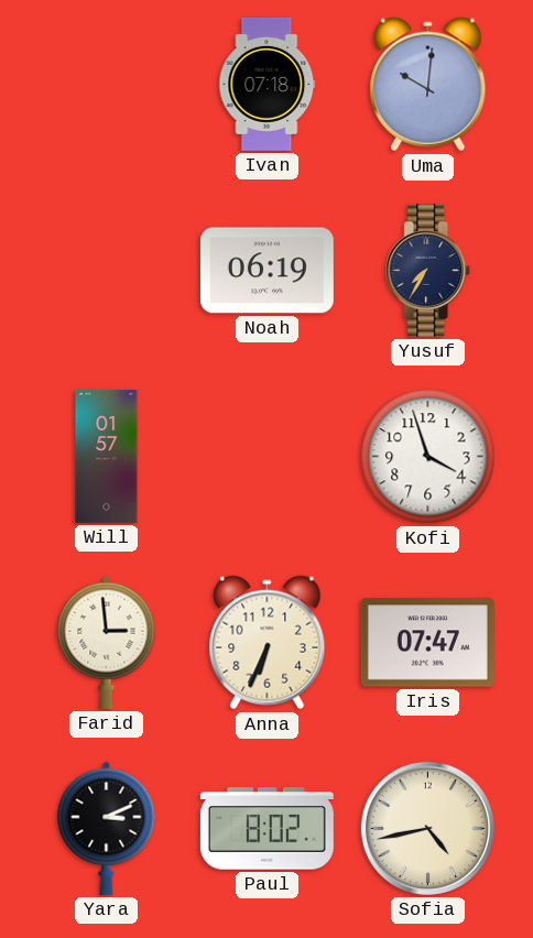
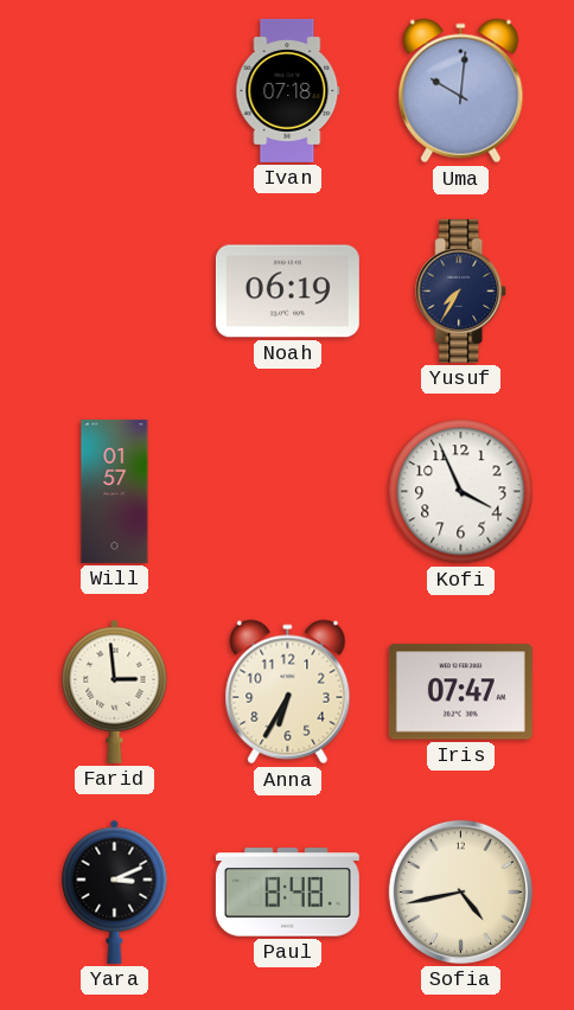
Kofi: 3:57 -> 3:56
Anna: 6:34 -> 6:35
Paul: 8:02 -> 8:48
